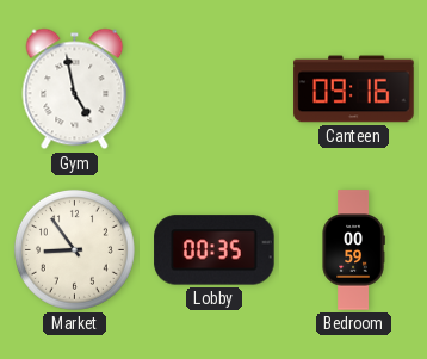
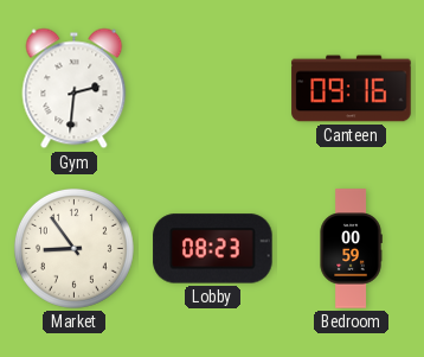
Gym: 4:58 -> 2:31
Lobby: 00:35 -> 08:23
